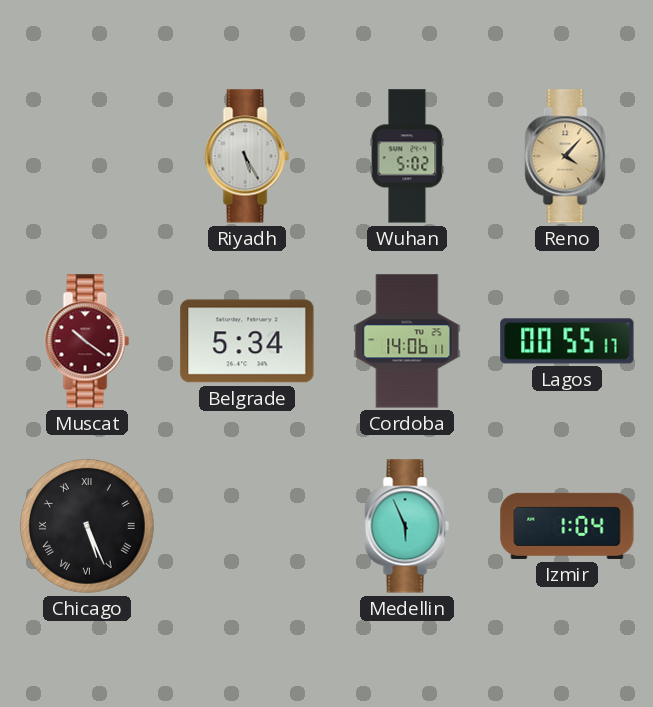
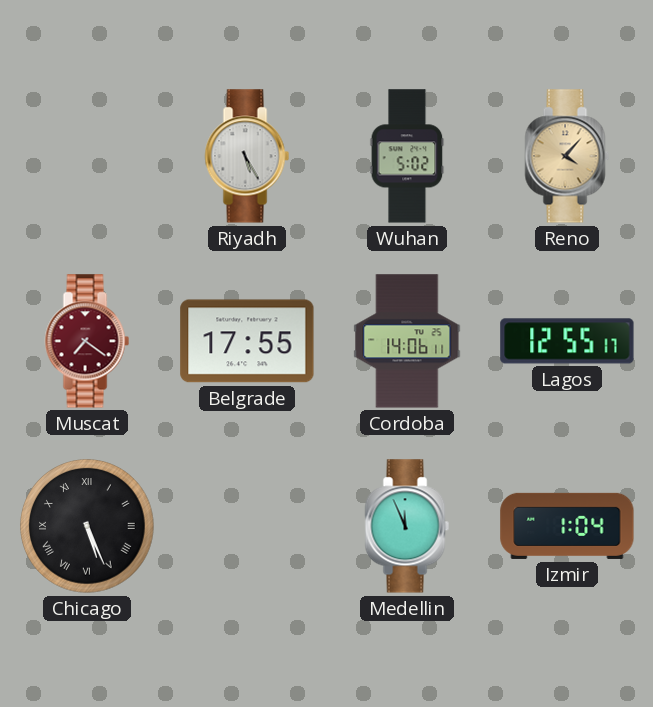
Muscat: 10:21 -> 7:21
Belgrade: 5:34 -> 17:55
Lagos: 00:55 -> 12:55
Medellin: 5:56 -> 11:56
